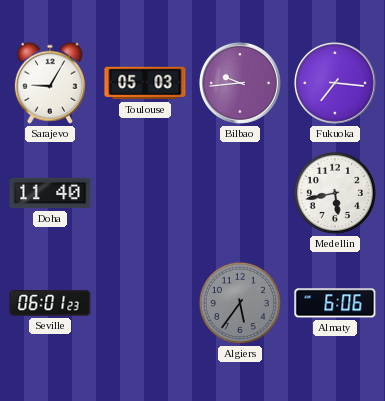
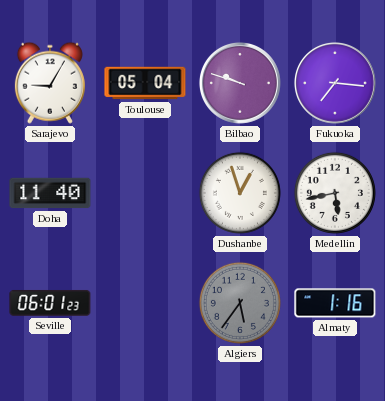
Toulouse: 05:03 -> 05:04
Bilbao: 9:44 -> 9:48
Dushanbe: none -> 12:57
Almaty: 6:06 -> 1:16
